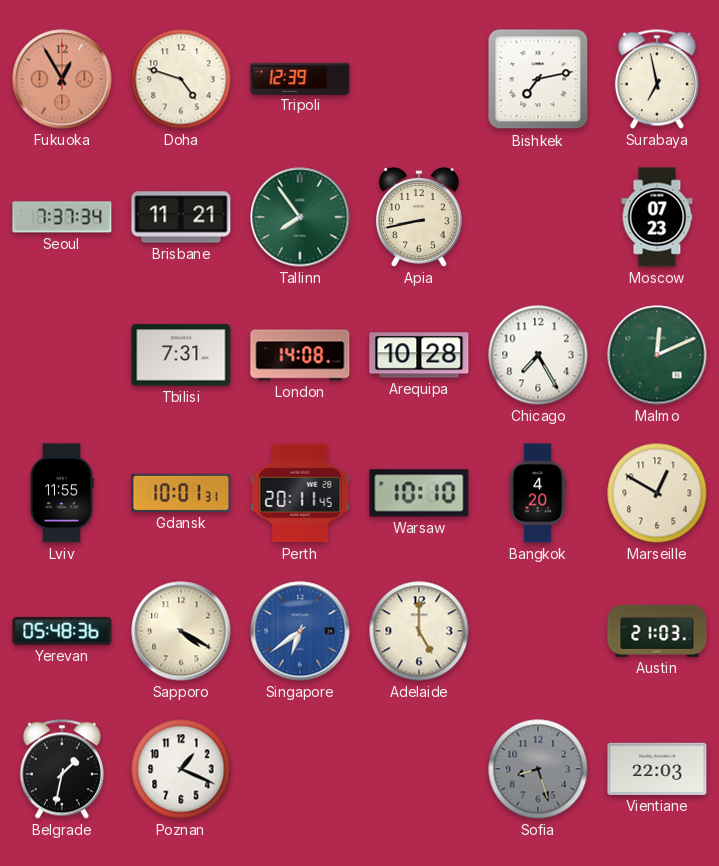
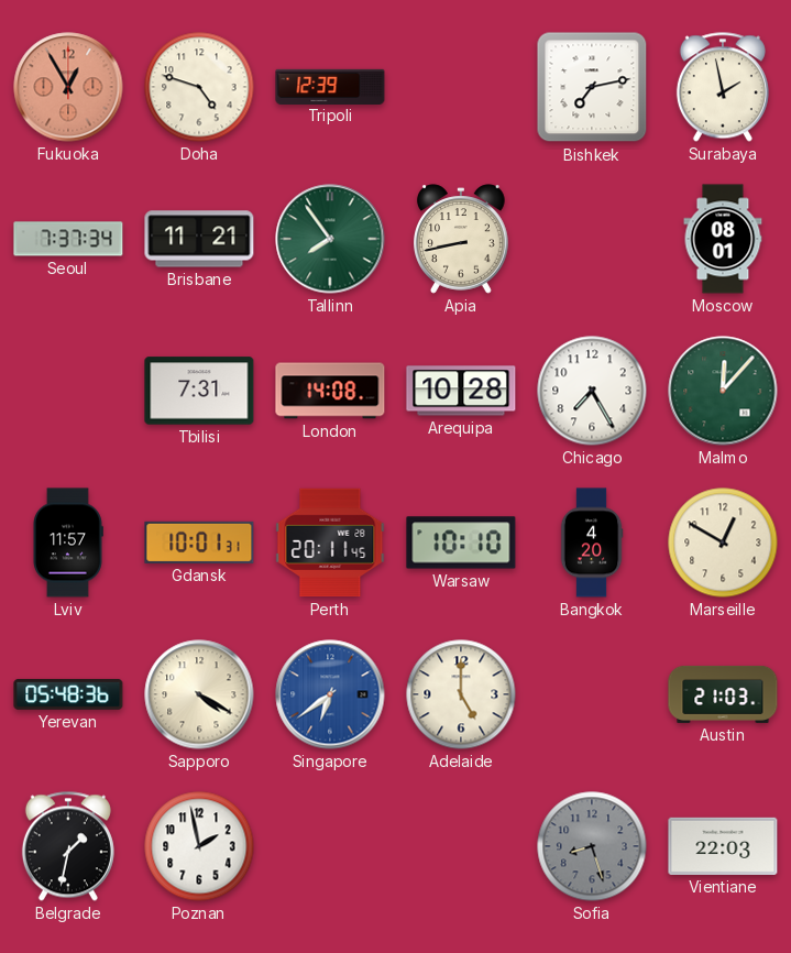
Surabaya: 6:58 -> 1:58
Moscow: 07:23 -> 08:01
Malmo: 12:11 -> 12:07
Lviv: 11:55 -> 11:57
Poznan: 1:19 -> 1:58
